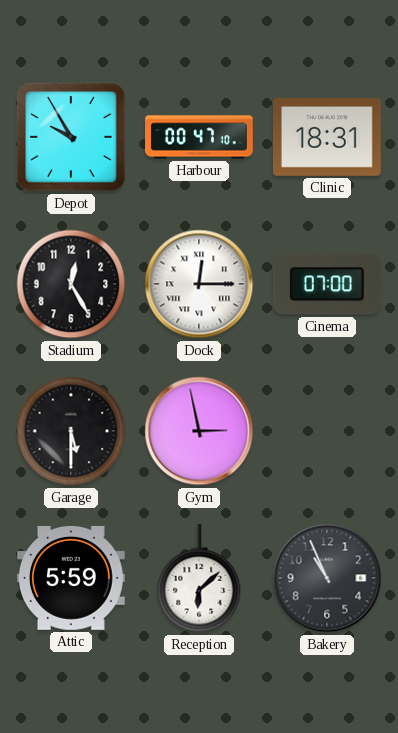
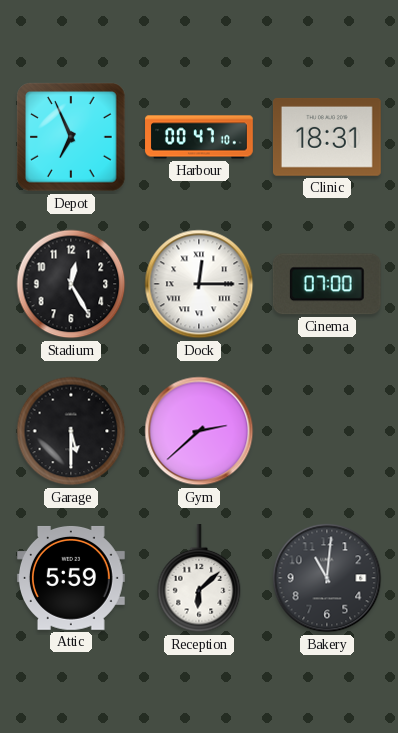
Depot: 9:55 -> 6:56
Gym: 2:58 -> 2:38
Bakery: 10:56 -> 11:01
